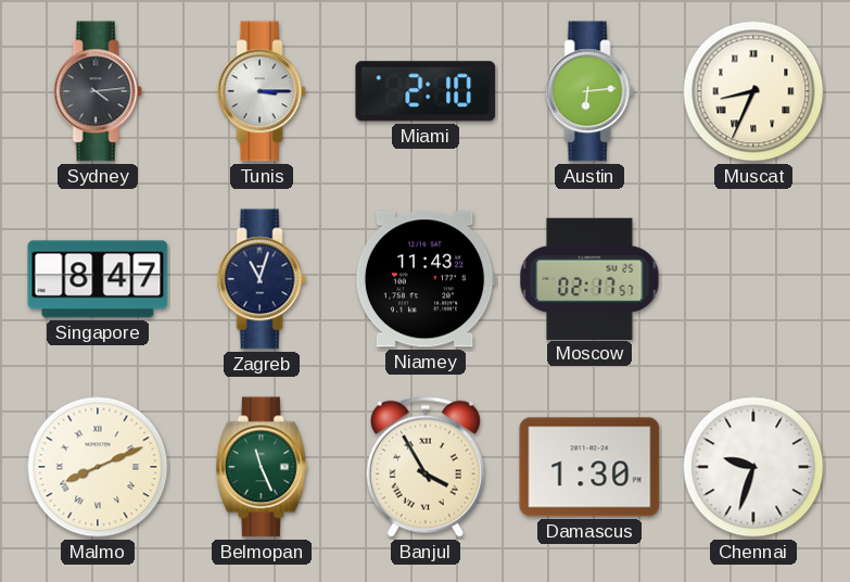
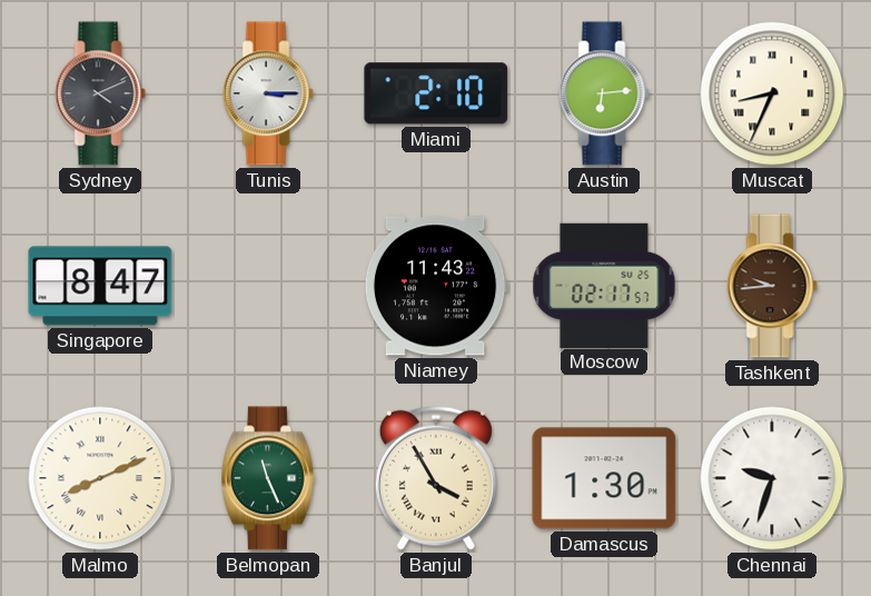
Sydney: 4:14 -> 4:11
Zagreb: 11:03 -> none
Tashkent: none -> 9:44
